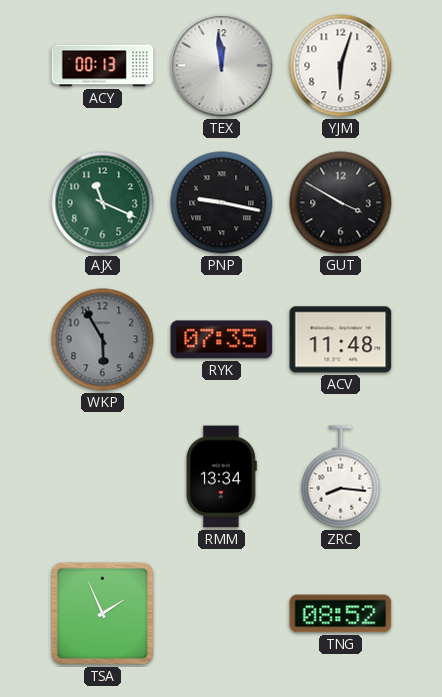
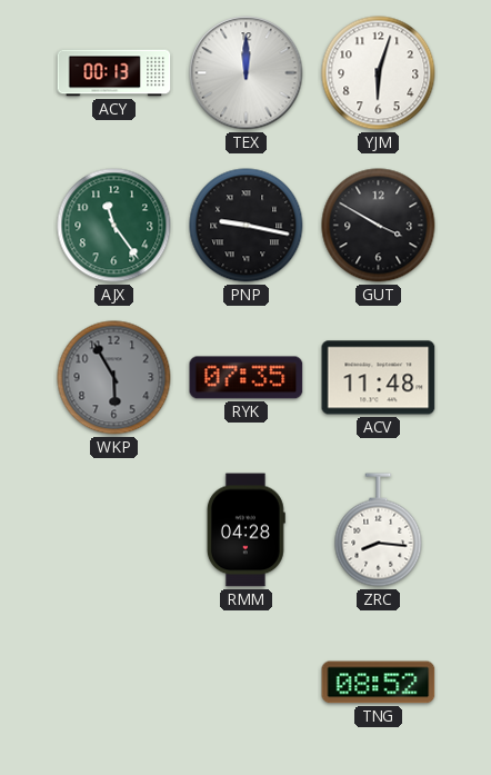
TEX: 11:59 -> 12:00
AJX: 11:19 -> 11:24
RMM: 13:34 -> 04:28
TSA: 1:56 -> none
